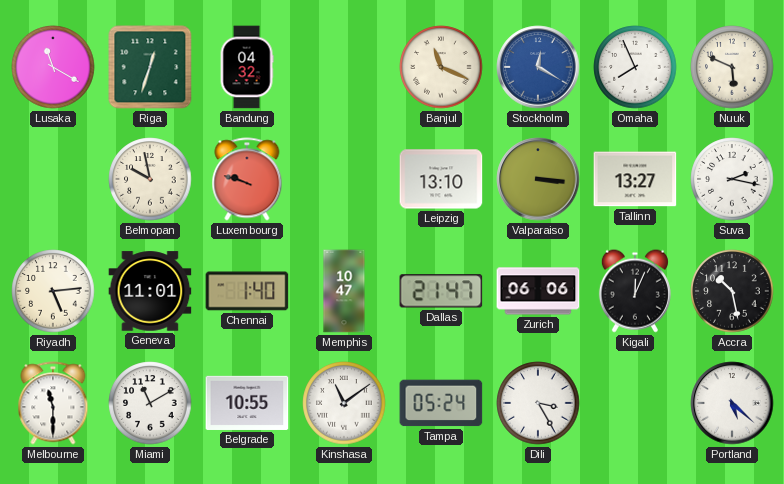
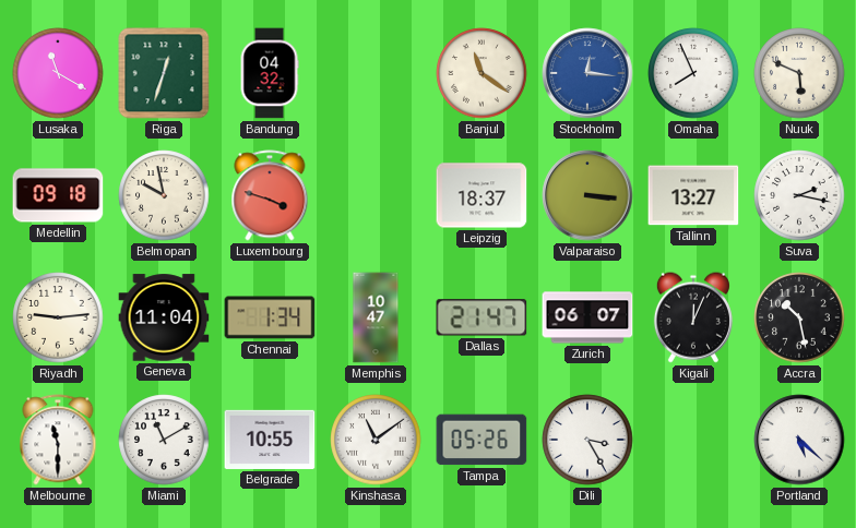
Banjul: 11:19 -> 11:21
Stockholm: 12:20 -> 12:16
Medellin: none -> 09:18
Luxembourg: 9:48 -> 3:48
Leipzig: 13:10 -> 18:37
Riyadh: 5:14 -> 9:14
Geneva: 11:01 -> 11:04
Chennai: 1:40 -> 1:34
Zurich: 06:06 -> 06:07
Tampa: 05:24 -> 05:26
